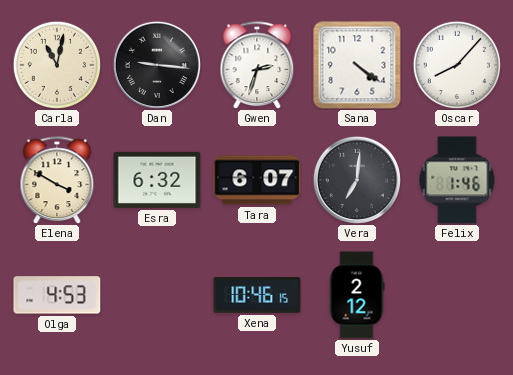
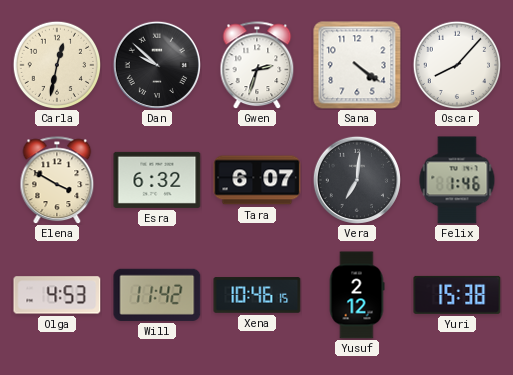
Carla: 11:02 -> 12:32
Dan: 9:16 -> 9:52
Will: none -> 11:42
Yuri: none -> 15:38
